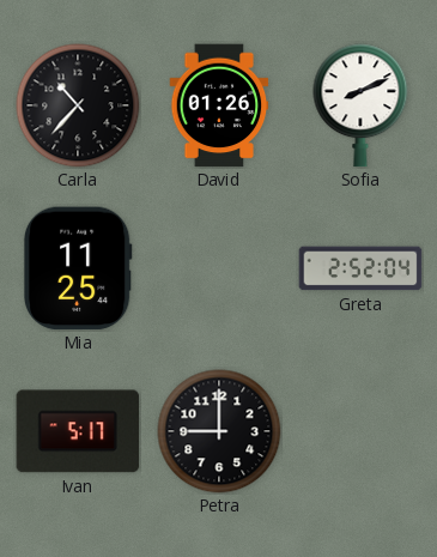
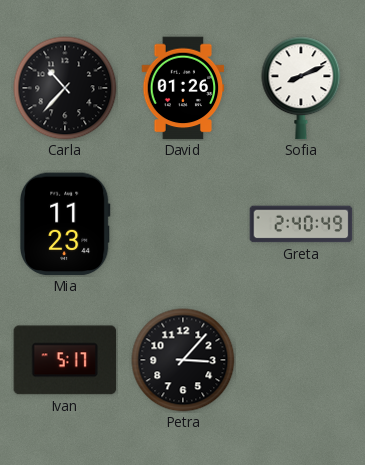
Mia: 11:25 -> 11:23
Greta: 2:52 -> 2:40
Petra: 9:00 -> 3:07
